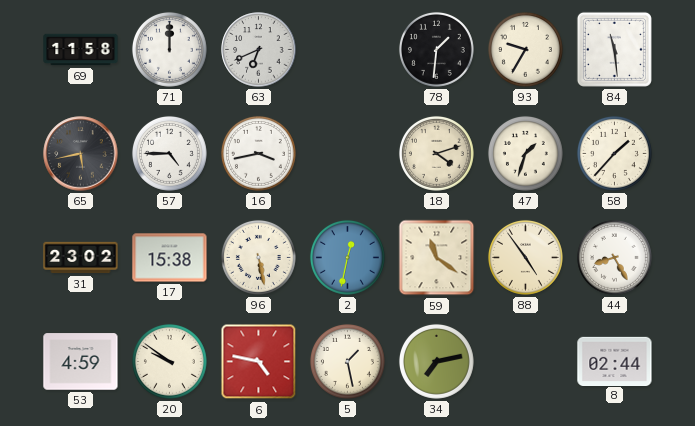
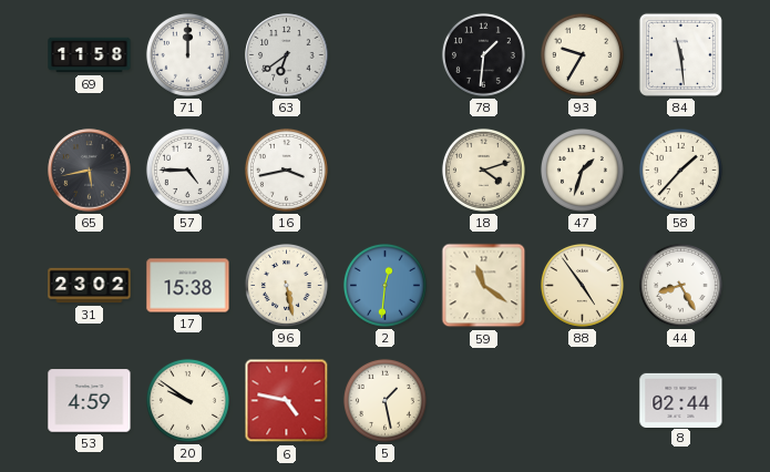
63: 6:41 -> 6:39
2: 12:32 -> 12:31
34: 7:13 -> none
